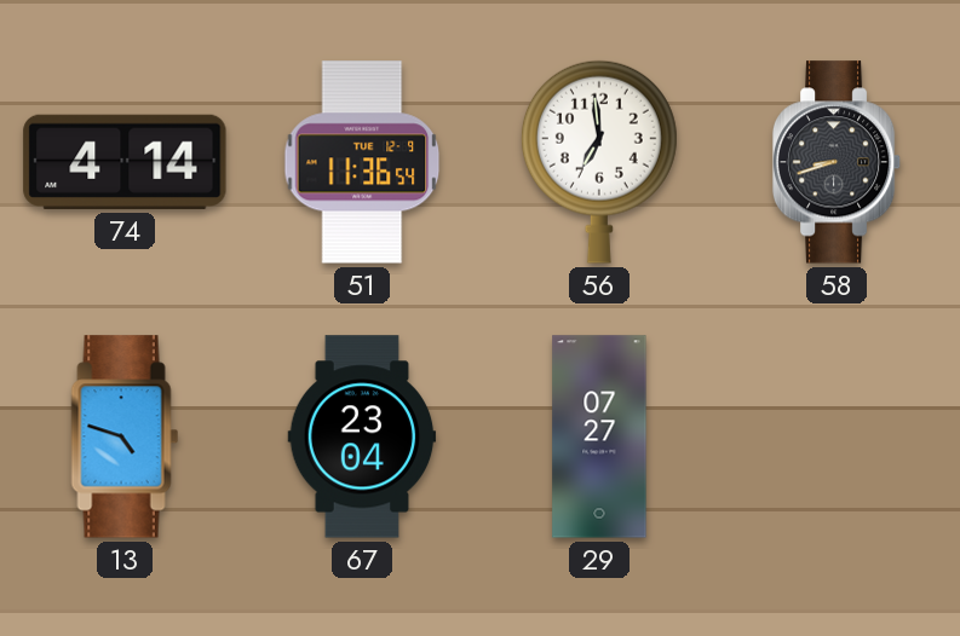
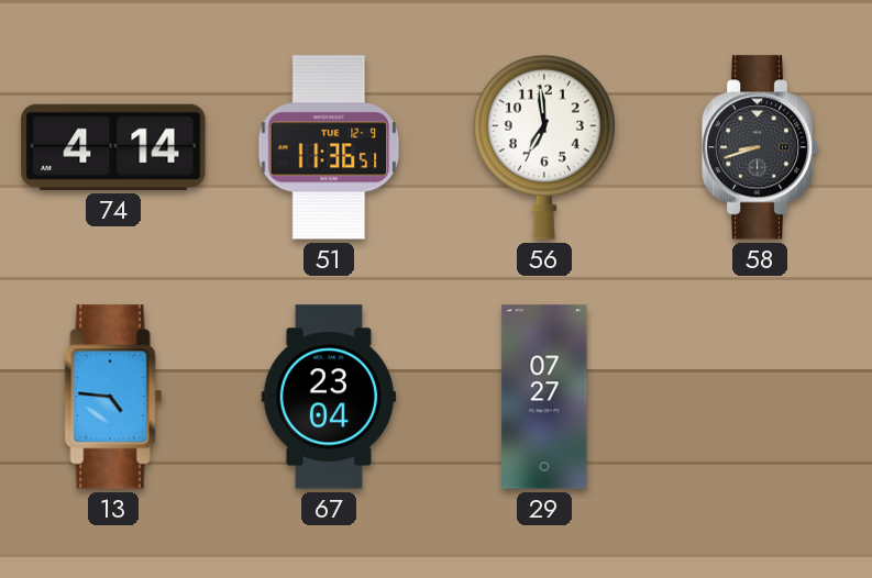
51: 11:36:54 -> 11:36:51
13: 4:48 -> 4:46
